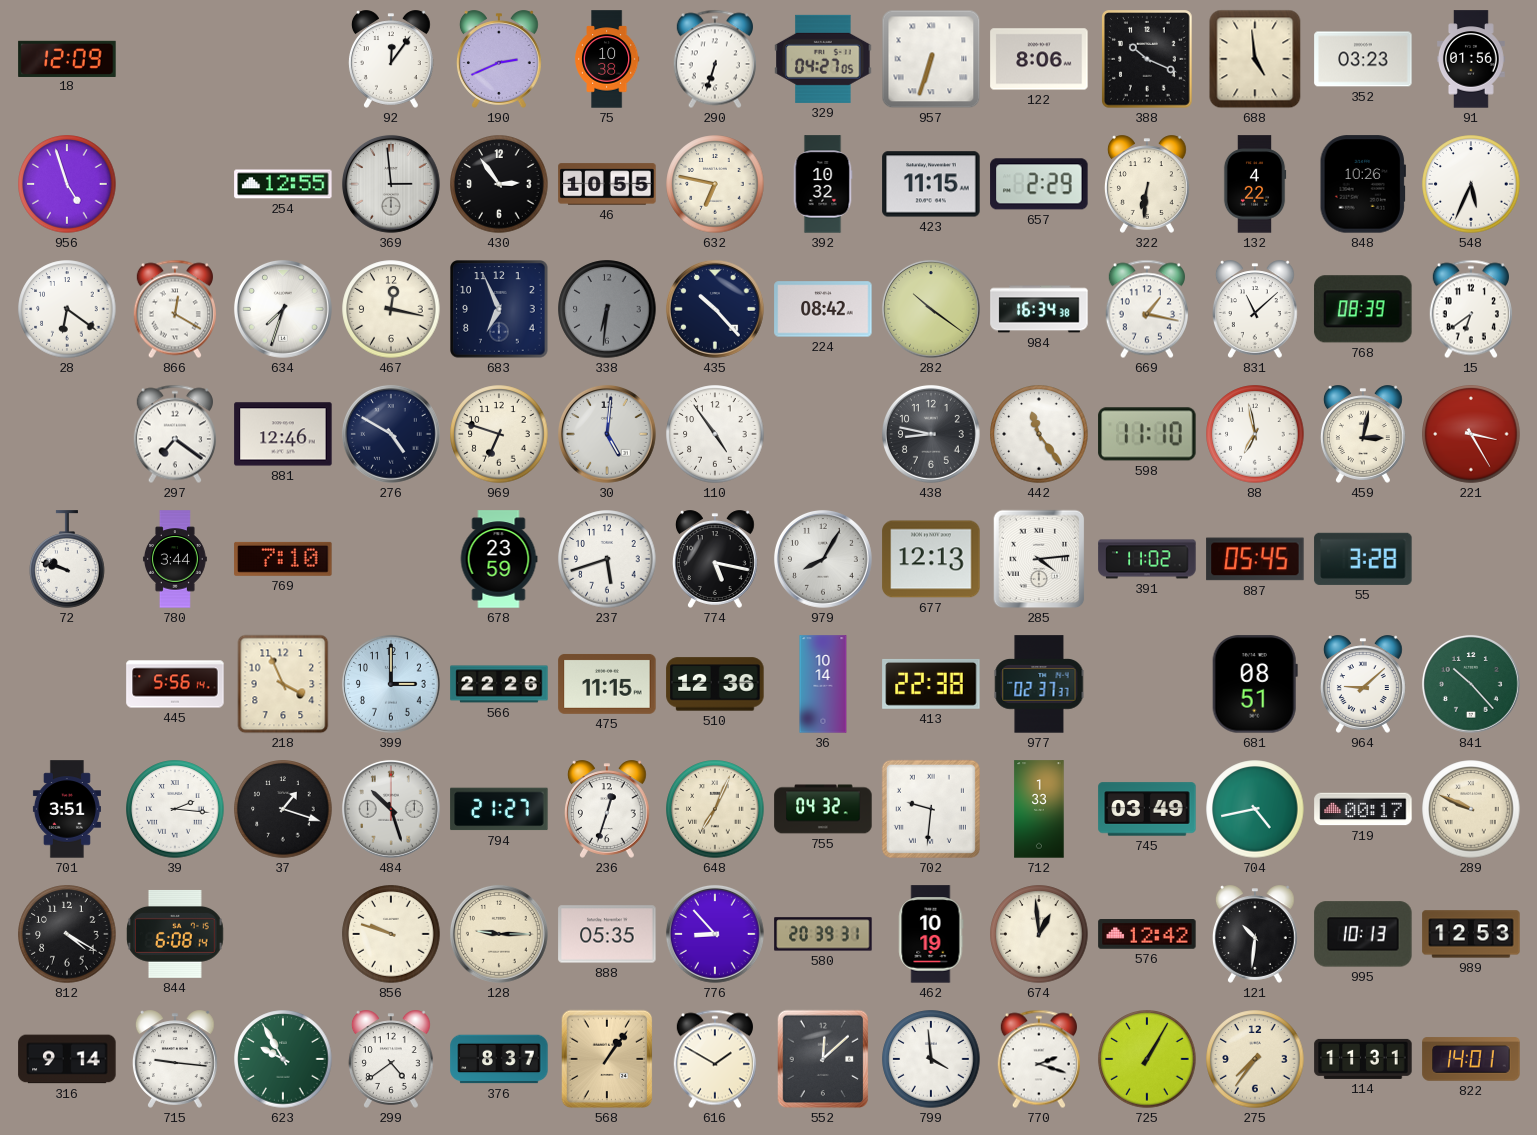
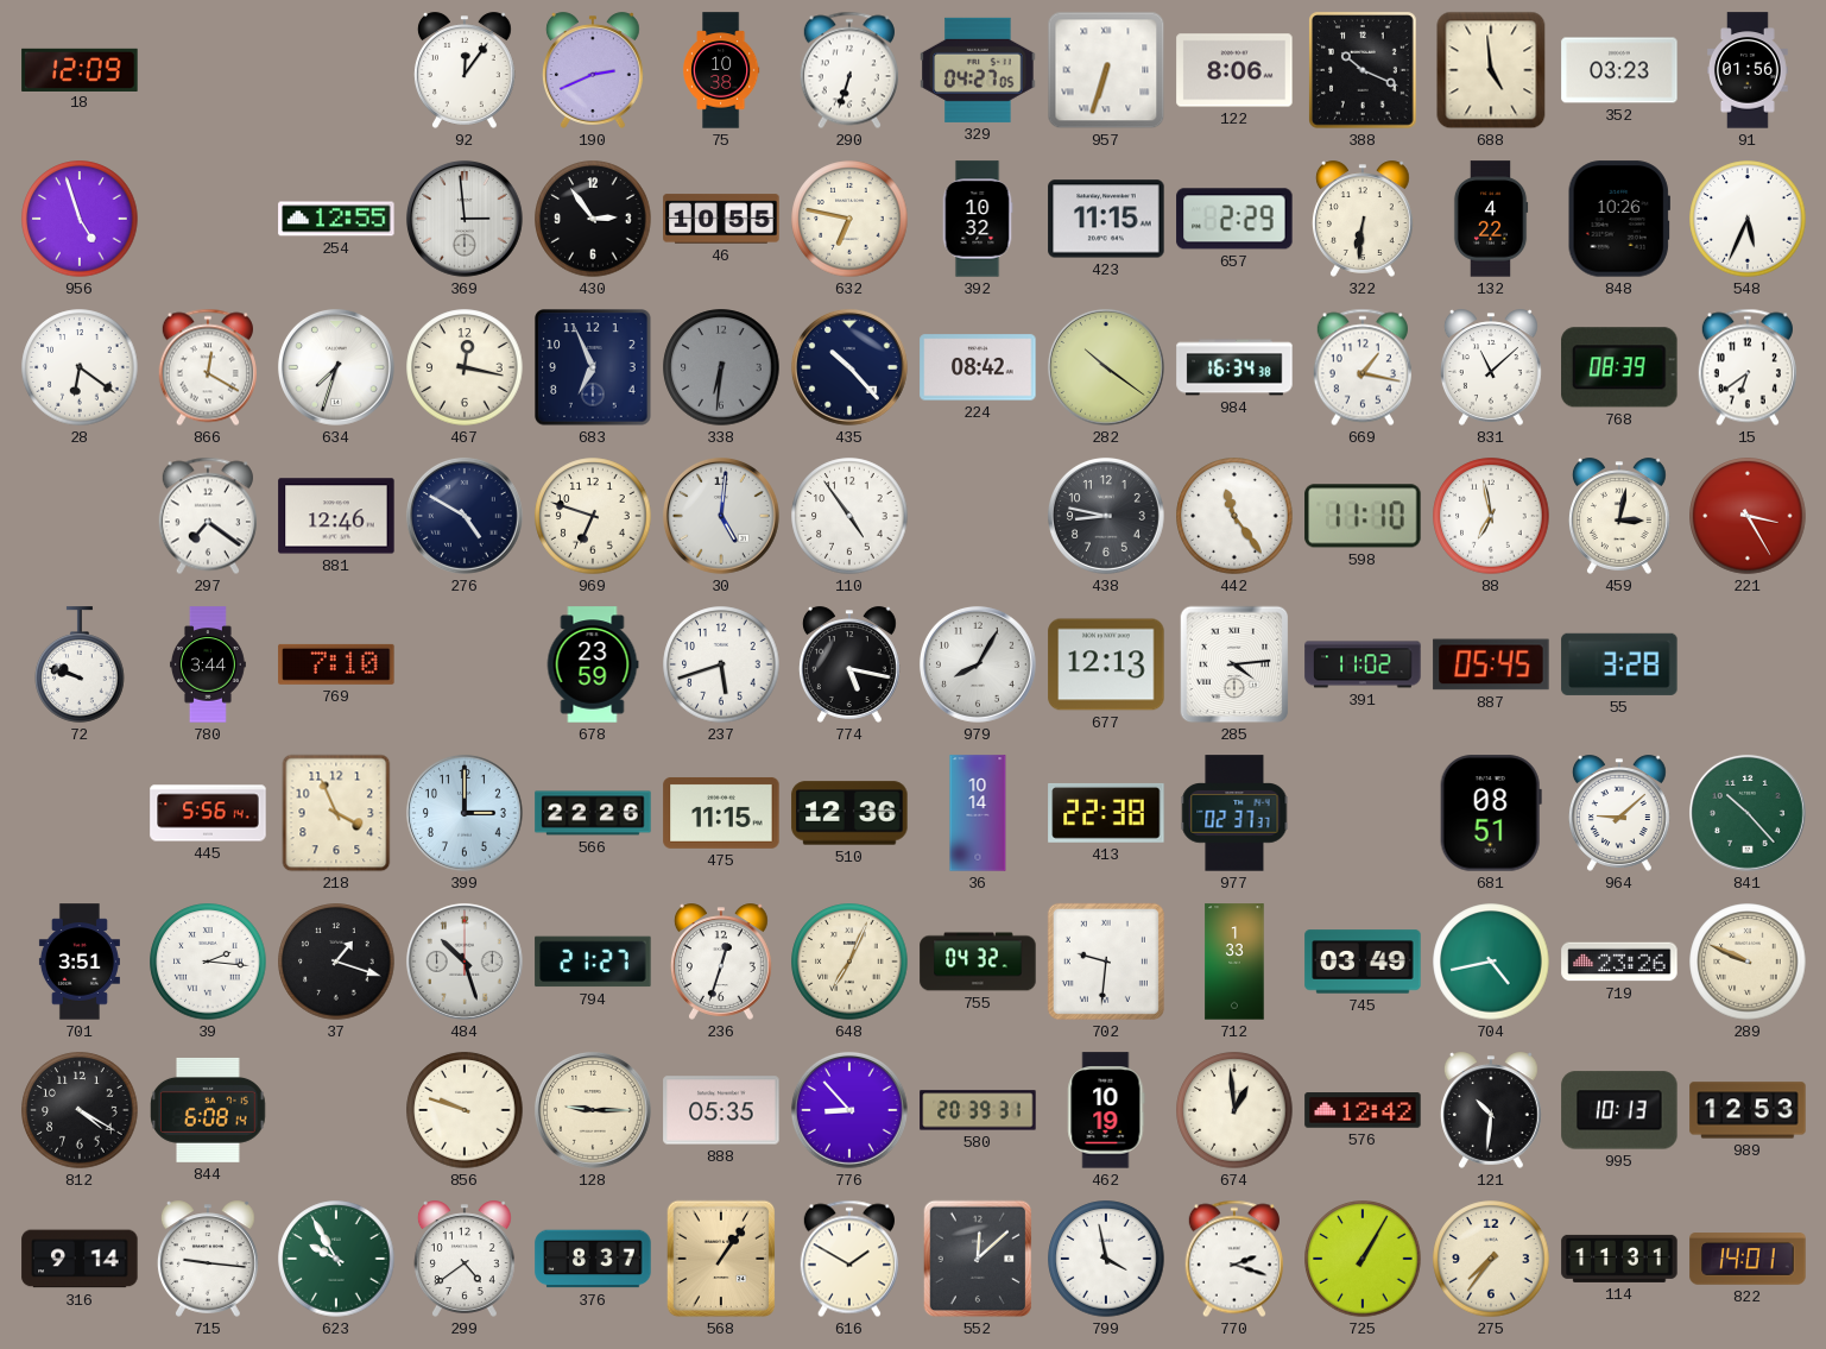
719: 00:17 -> 23:26
799: 3:59 -> 3:58
